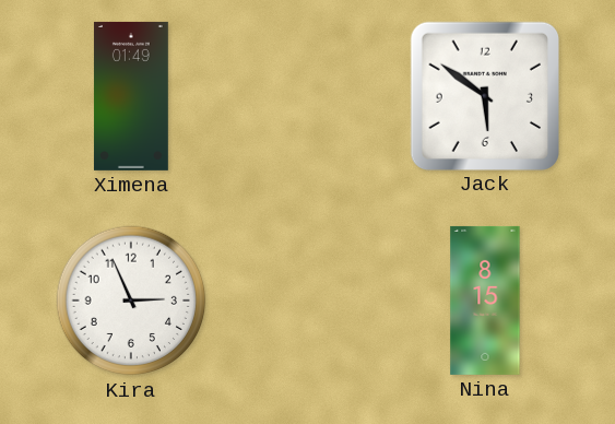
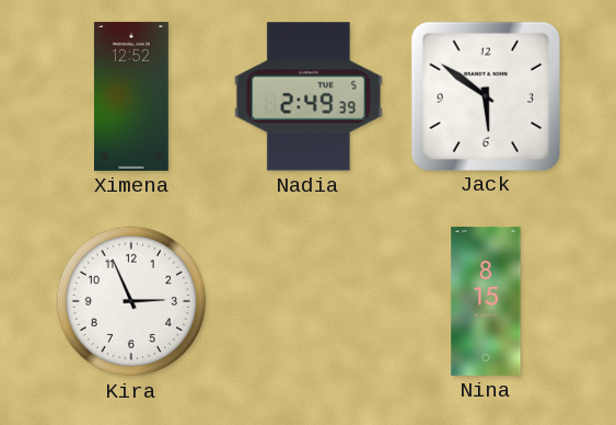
Ximena: 01:49 -> 12:52
Nadia: none -> 2:49
